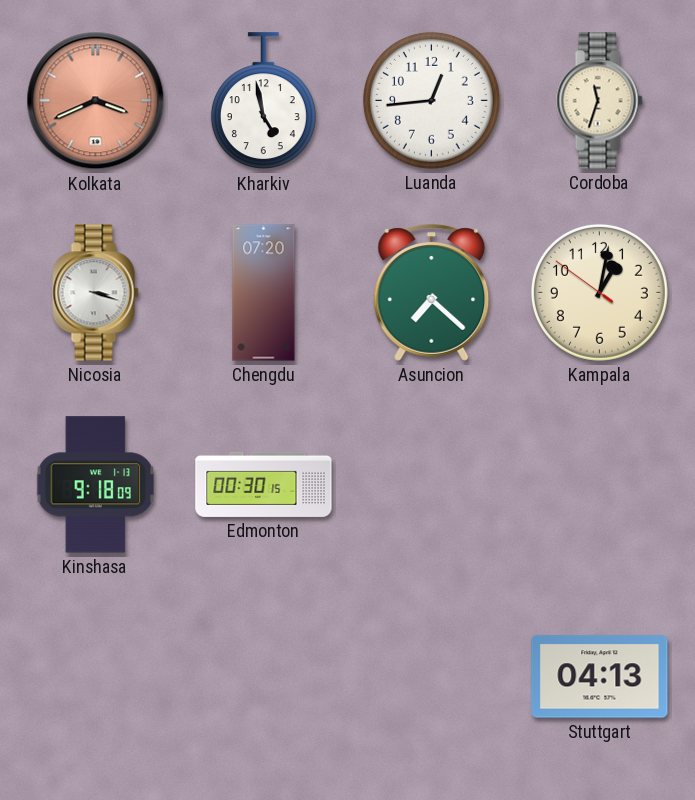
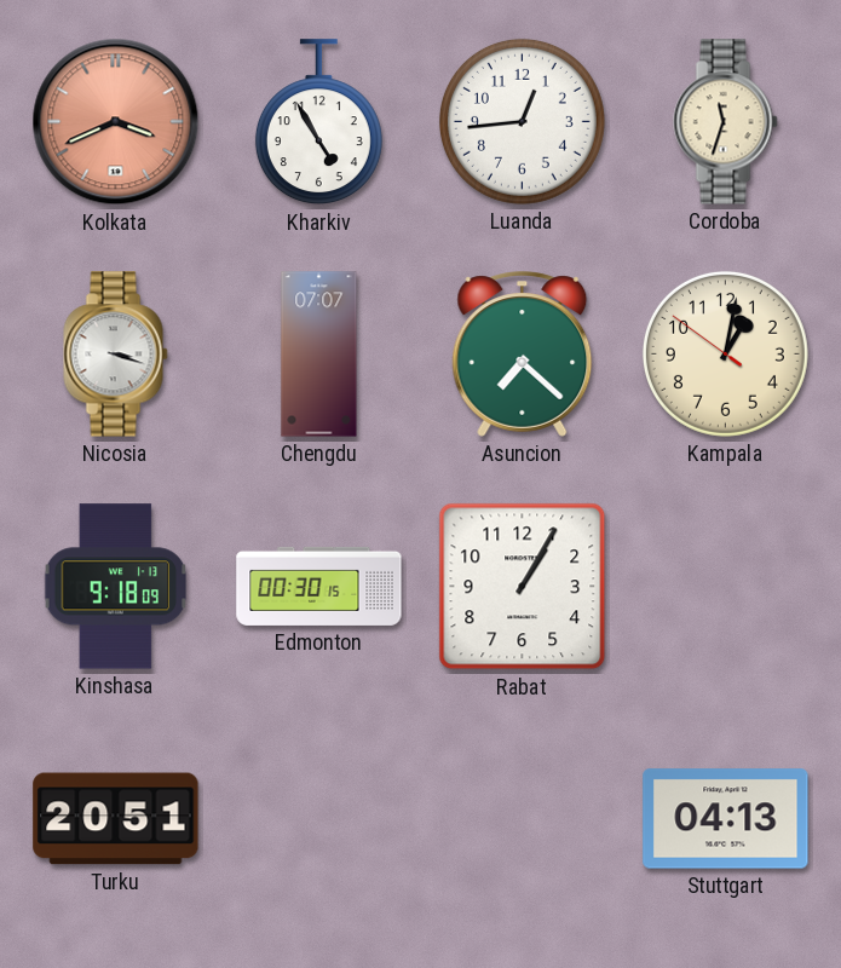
Kharkiv: 4:58 -> 4:55
Chengdu: 07:20 -> 07:07
Rabat: none -> 1:05
Turku: none -> 20:51
